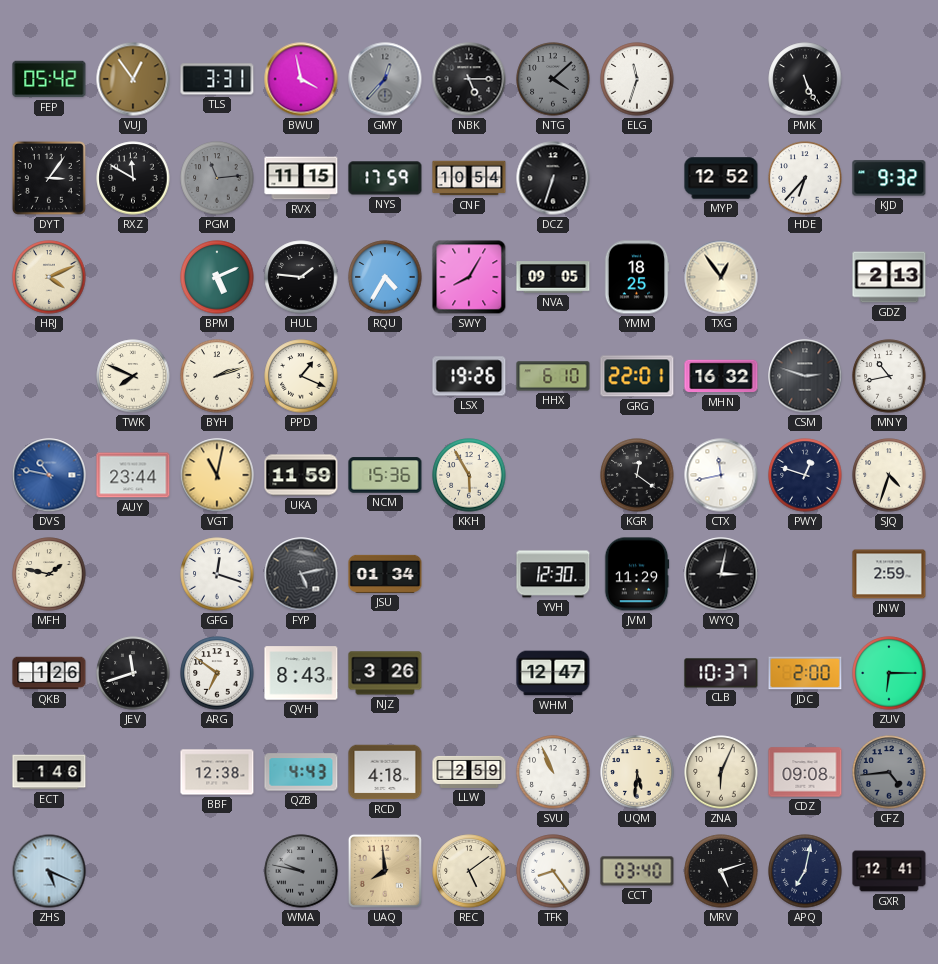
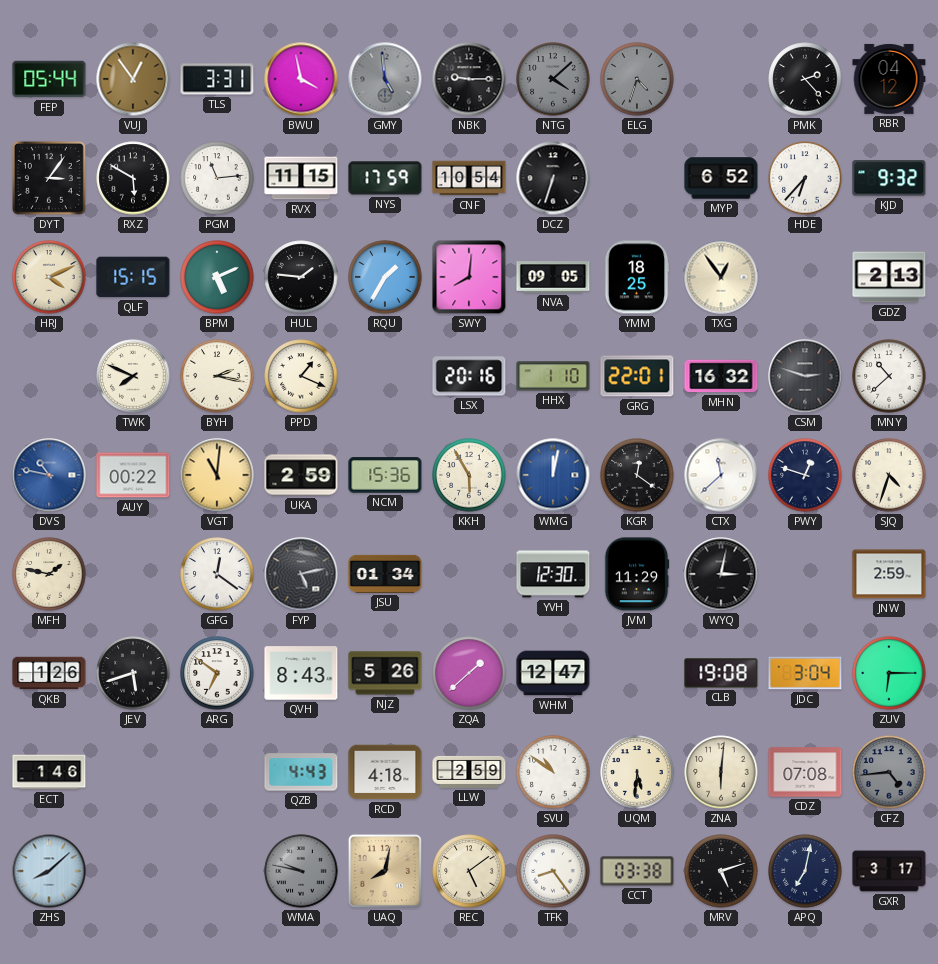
FEP: 05:42 -> 05:44
GMY: 12:37 -> 4:59
NBK: 5:15 -> 9:15
ELG: 11:33 -> 4:33
ELG dial: white -> grey
PMK: 5:26 -> 2:23
RBR: none -> 04:12
RXZ: 11:50 -> 5:50
PGM dial: grey -> white
MYP: 12:52 -> 6:52
QLF: none -> 15:15
RQU: 4:35 -> 1:35
SWY: 8:05 -> 8:01
BYH: 2:12 -> 2:17
LSX: 19:26 -> 20:16
HHX: 6:10 -> 1:10
MNY: 10:43 -> 10:38
AUY: 23:44 -> 00:22
VGT: 11:02 -> 11:01
UKA: 11:59 -> 2:59
WMG: none -> 12:02
CTX: 11:43 -> 11:38
GFG: 12:18 -> 12:21
JEV: 11:42 -> 5:42
NJZ: 3:26 -> 5:26
ZQA: none -> 1:38
CLB: 10:37 -> 19:08
JDC: 2:00 -> 3:04
BBF: 12:38 -> none
SVU: 10:56 -> 10:51
ZNA: 6:04 -> 6:01
CDZ: 09:08 -> 07:08
ZHS: 5:19 -> 8:08
UAQ: 7:59 -> 8:02
CCT: 03:40 -> 03:38
GXR: 12:41 -> 3:17
